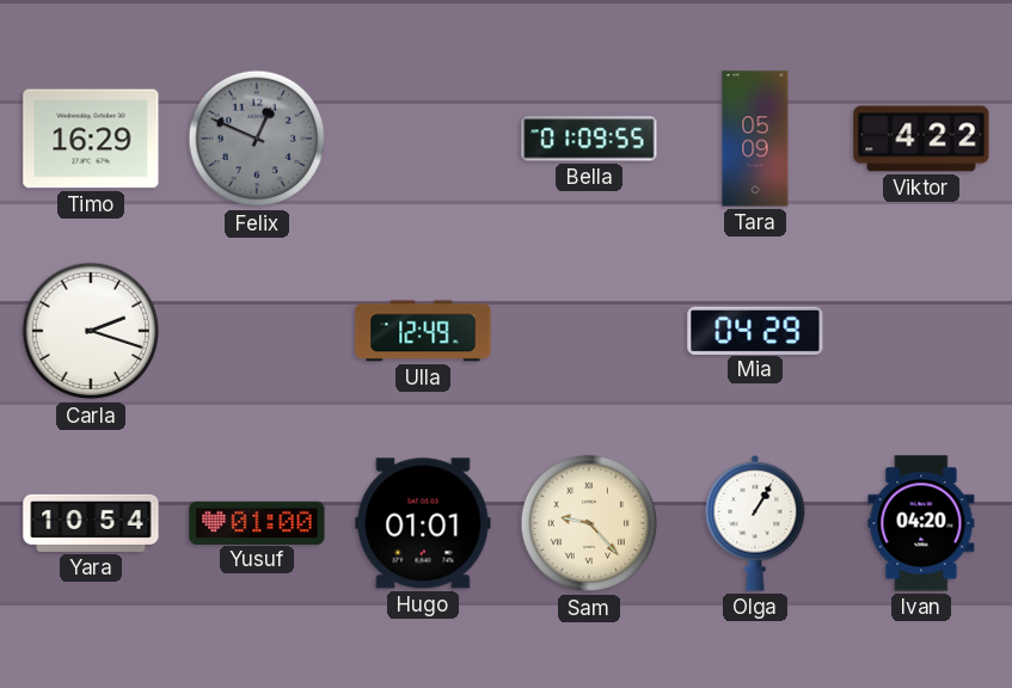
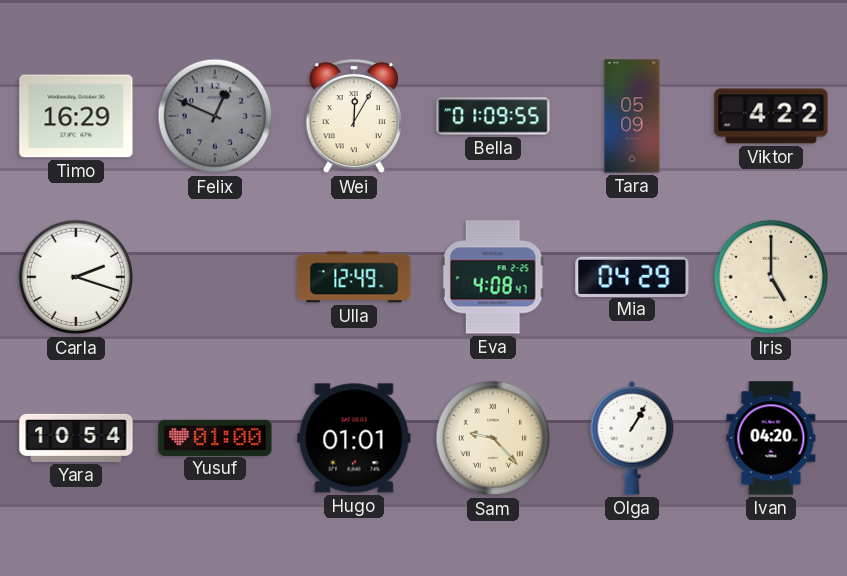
Wei: none -> 12:05
Eva: none -> 4:08
Iris: none -> 5:00
